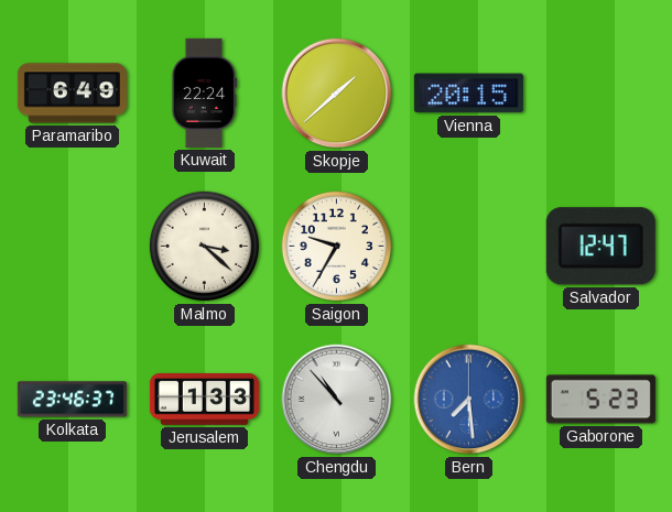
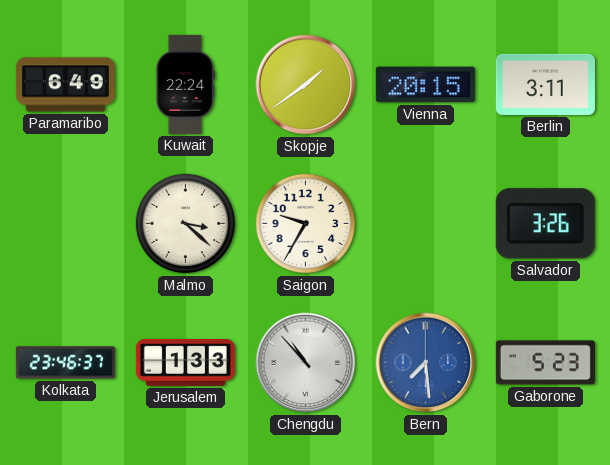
Skopje: 1:38 -> 1:39
Berlin: none -> 3:11
Salvador: 12:47 -> 3:26
